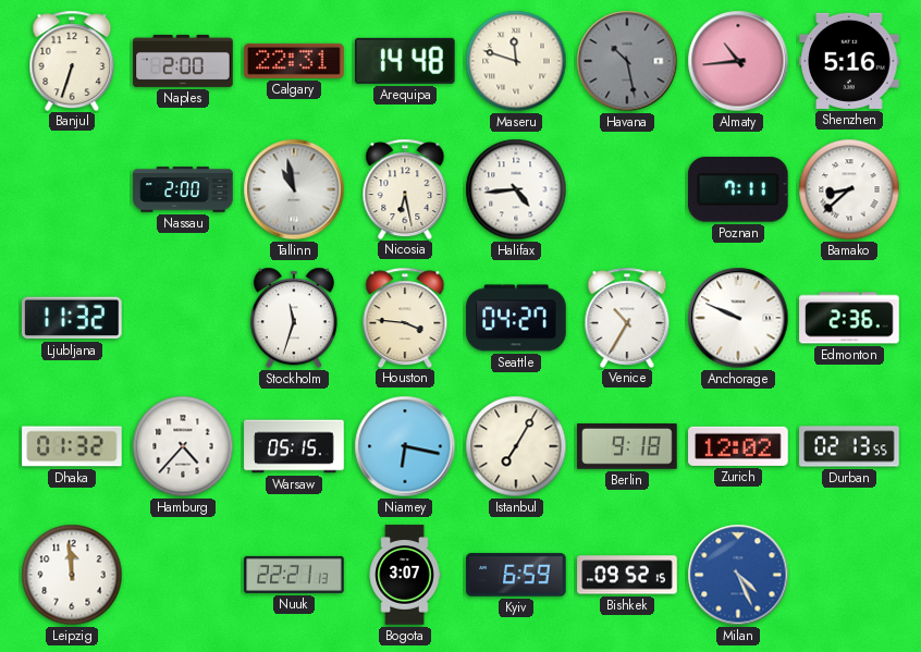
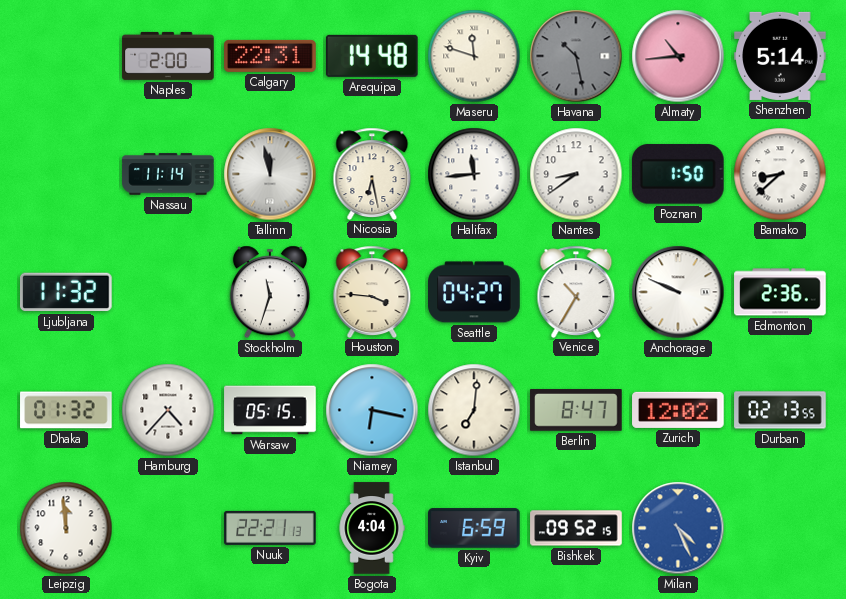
Banjul: 6:33 -> none
Shenzhen: 5:16 -> 5:14
Nassau: 2:00 -> 11:14
Tallinn: 10:58 -> 11:58
Halifax: 4:44 -> 11:44
Nantes: none -> 8:39
Poznan: 7:11 -> 1:50
Istanbul: 7:05 -> 7:01
Berlin: 9:18 -> 8:47
Bogota: 3:07 -> 4:04
